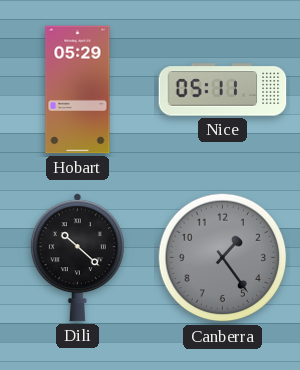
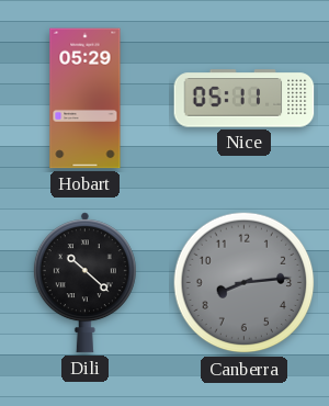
Canberra: 1:24 -> 8:14
